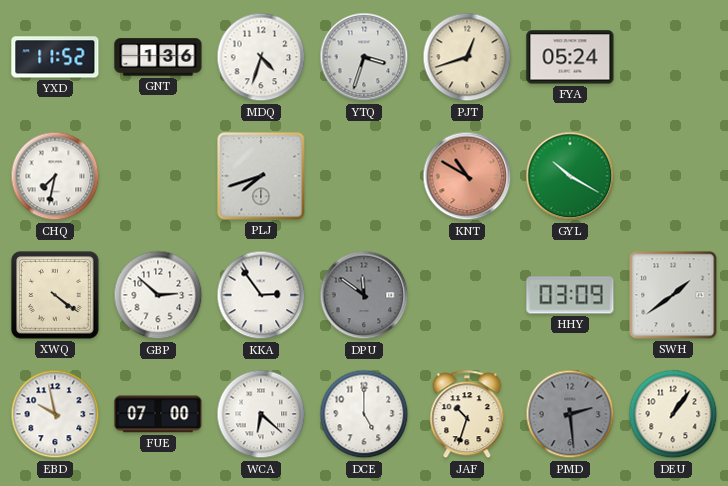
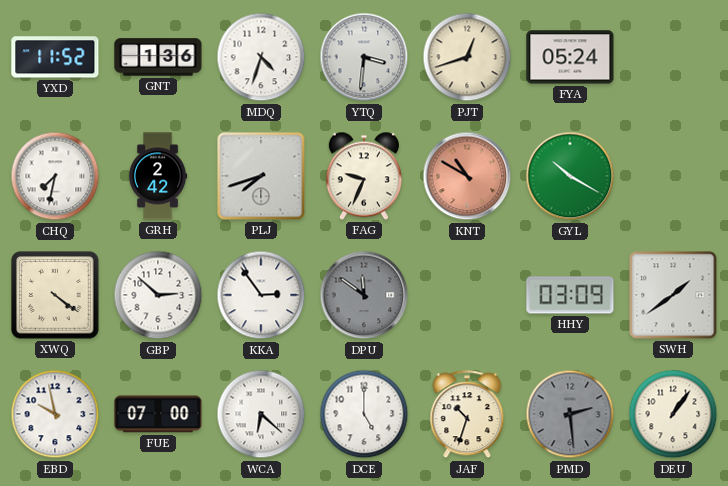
YTQ: 3:33 -> 3:31
GRH: none -> 2:42
FAG: none -> 9:34
